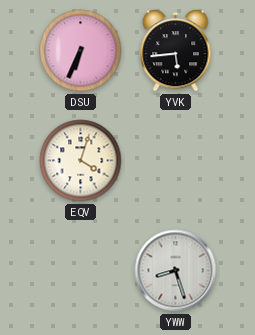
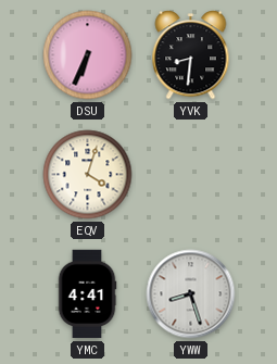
YVK: 5:44 -> 8:31
YMC: none -> 4:41
